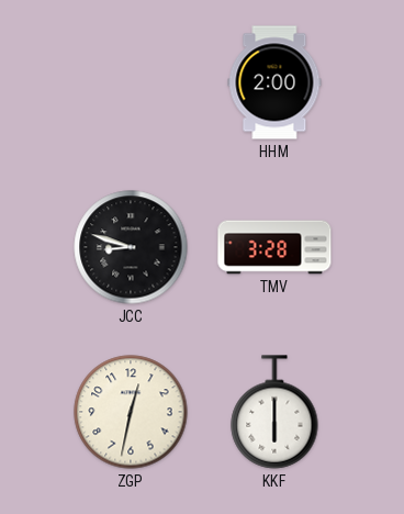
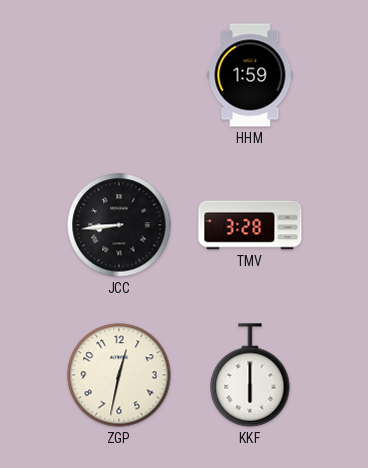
HHM: 2:00 -> 1:59
JCC: 8:48 -> 8:44
